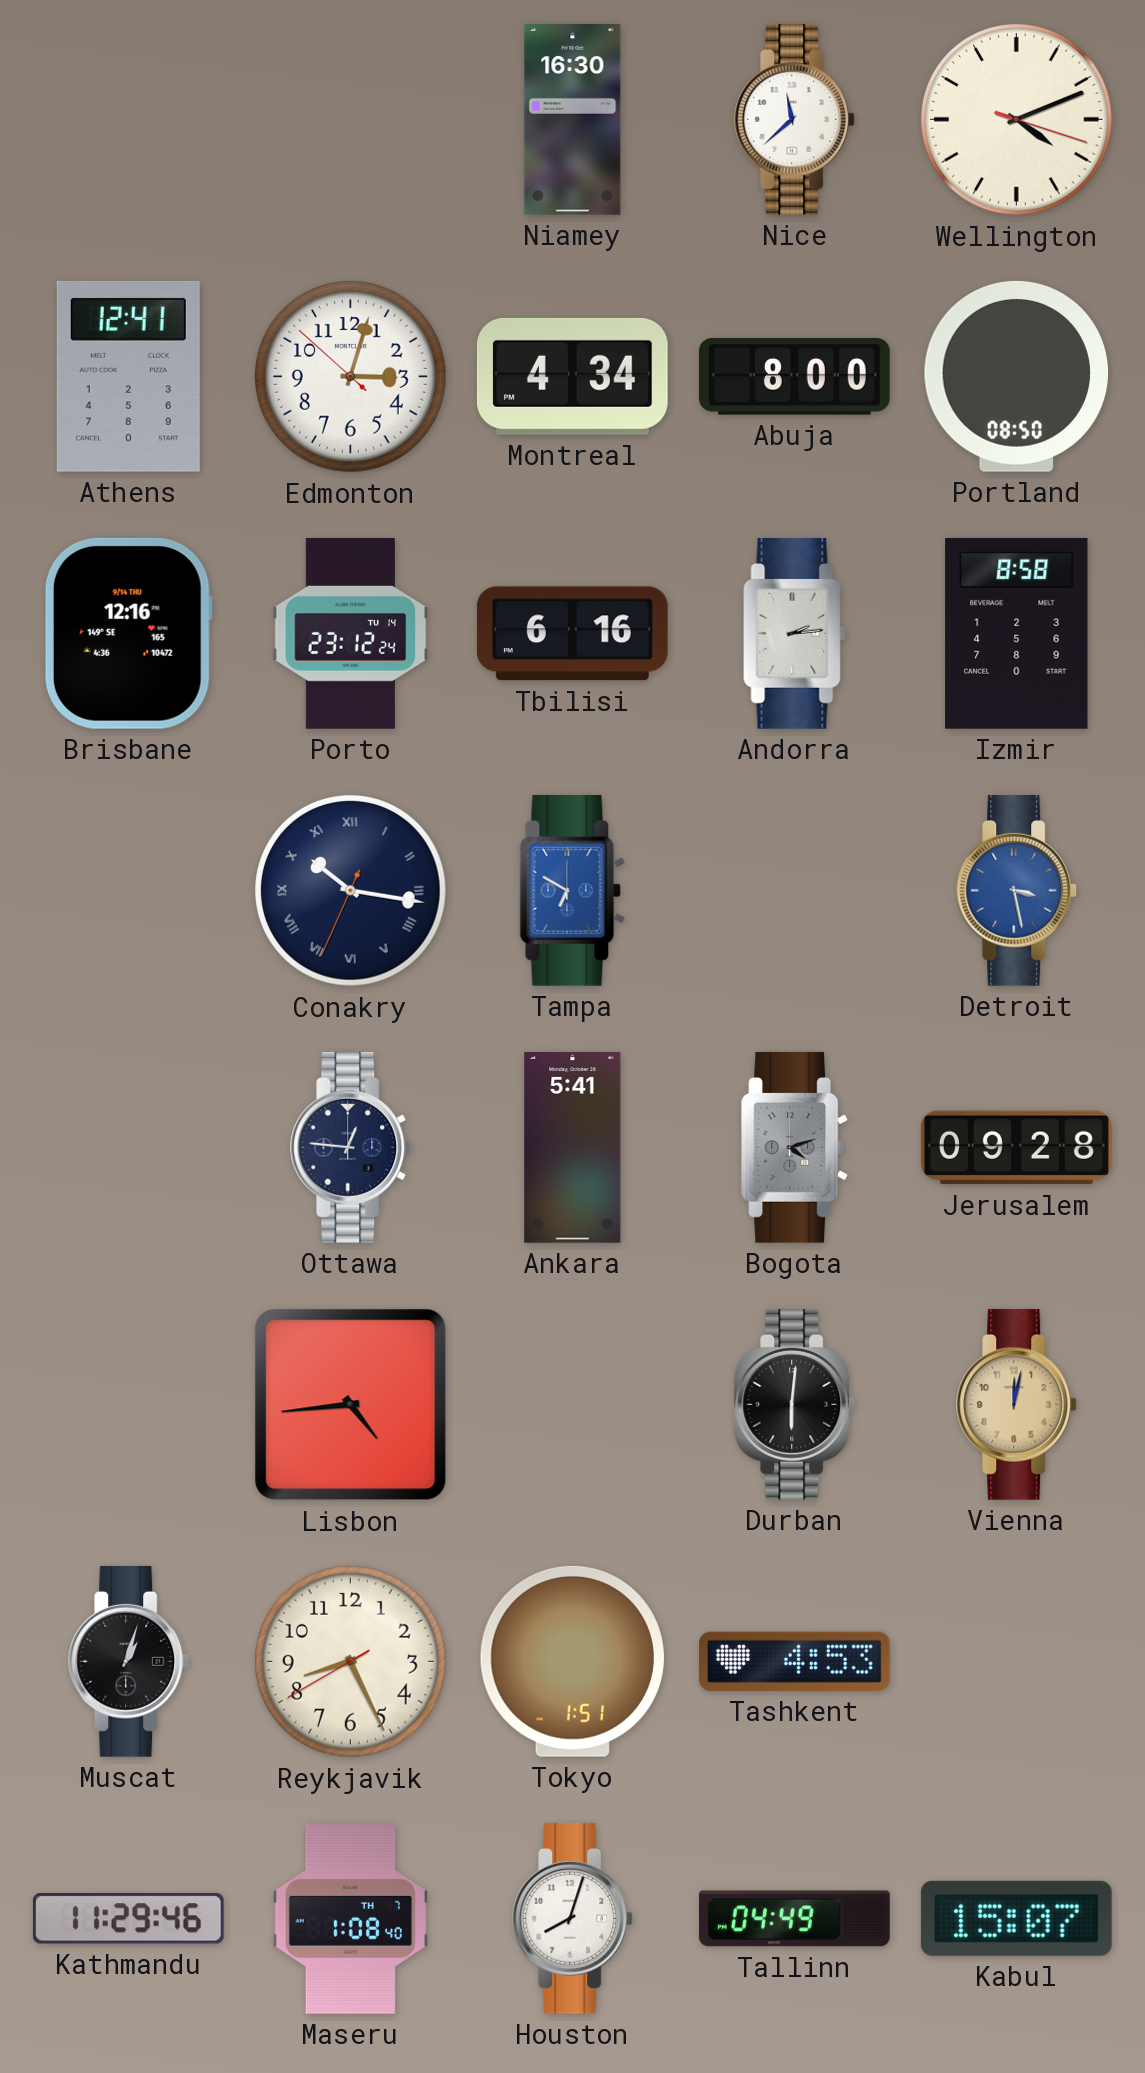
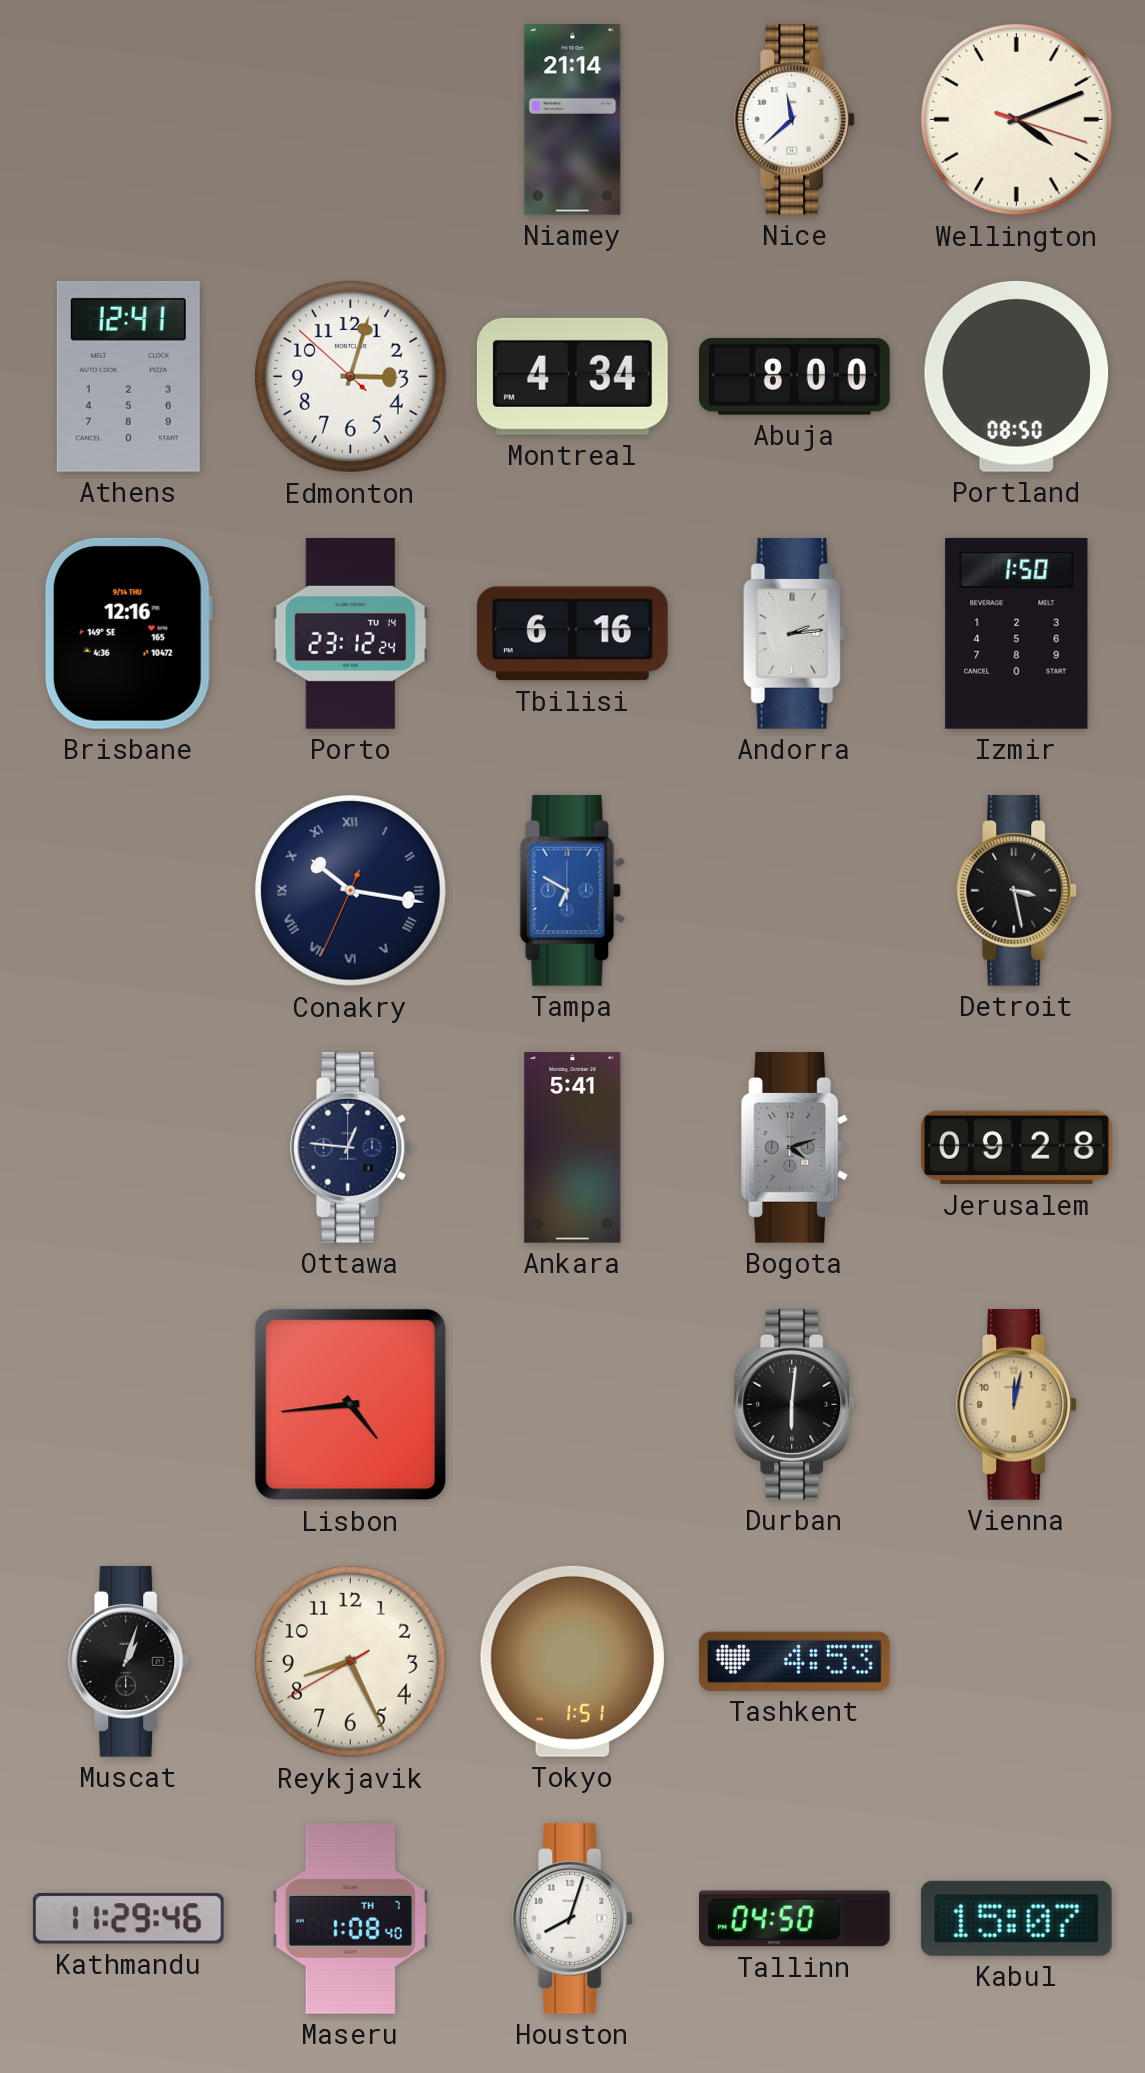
Niamey: 16:30 -> 21:14
Izmir: 8:58 -> 1:50
Detroit dial: blue -> black
Tallinn: 04:49 -> 04:50
